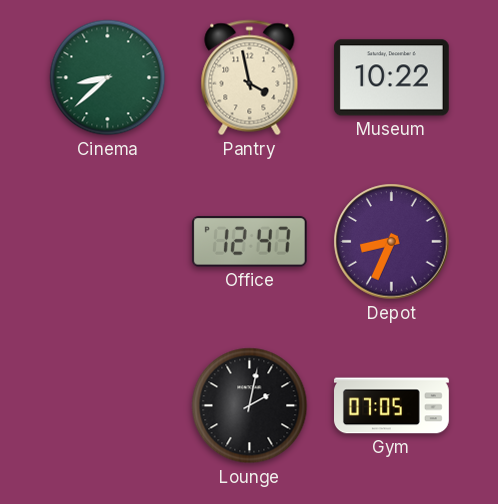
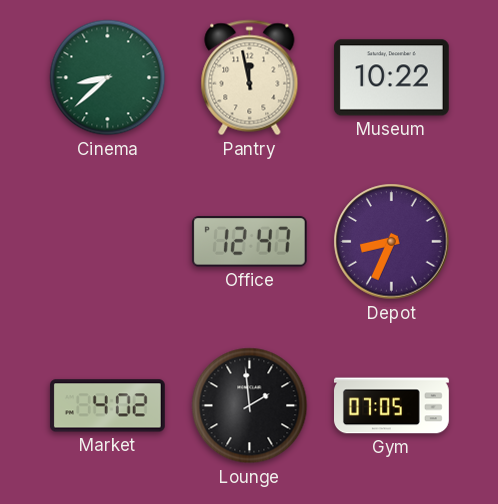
Pantry: 3:58 -> 11:58
Market: none -> 4:02
Lounge: 2:02 -> 1:59
